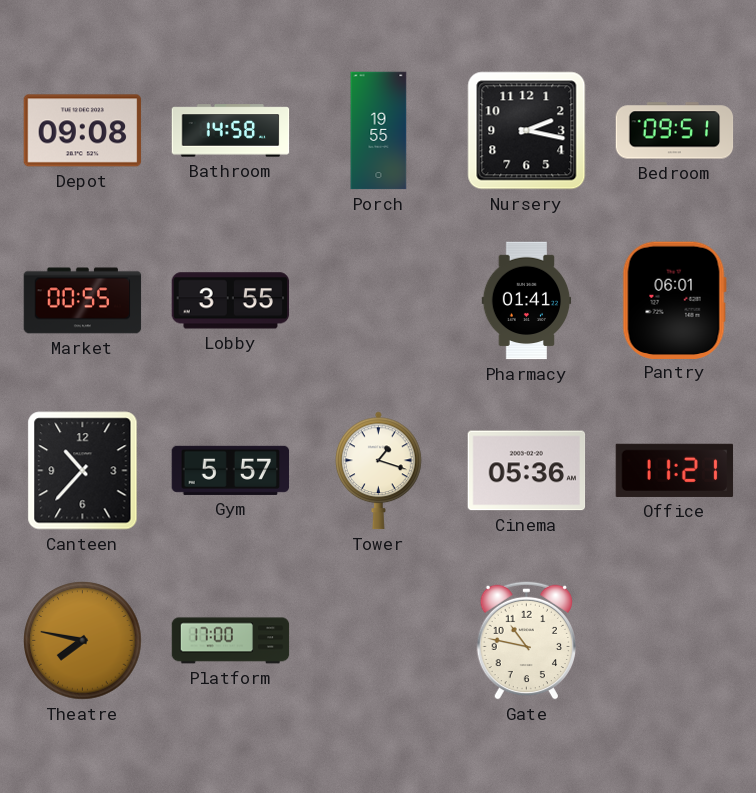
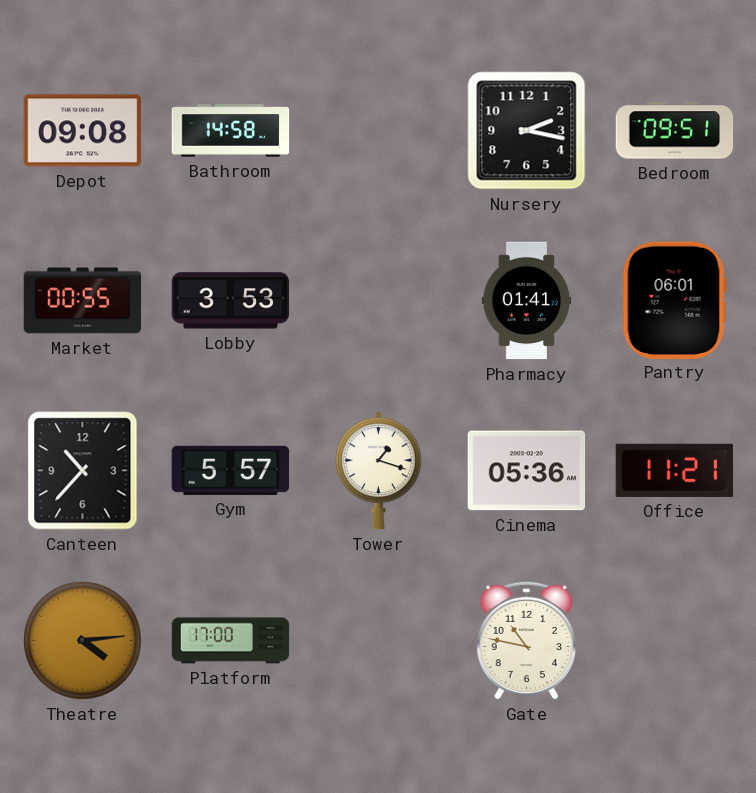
Porch: 19:55 -> none
Lobby: 3:55 -> 3:53
Theatre: 7:47 -> 4:14
